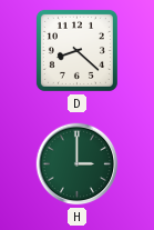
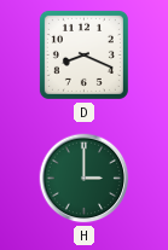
D: 8:22 -> 8:19
